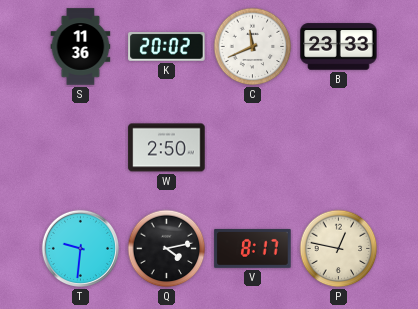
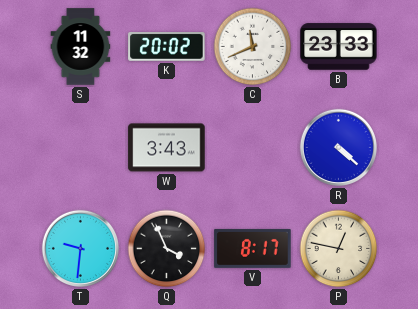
S: 11:36 -> 11:32
W: 2:50 -> 3:43
R: none -> 4:22
Q: 4:13 -> 3:56
